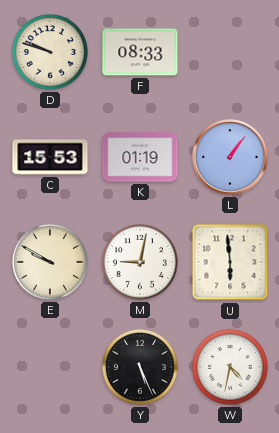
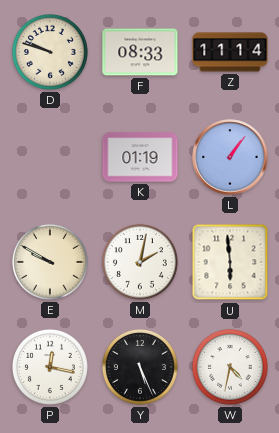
Z: none -> 11:14
C: 15:53 -> none
M: 9:02 -> 2:02
P: none -> 12:17
